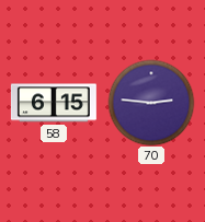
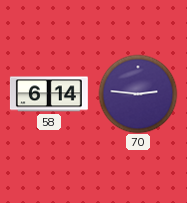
58: 6:15 -> 6:14
